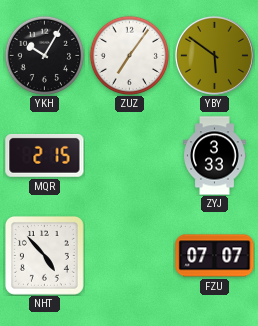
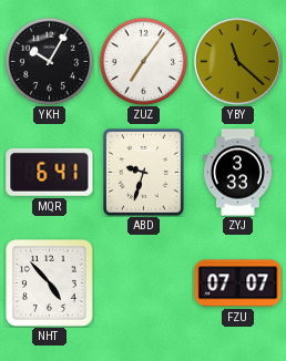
YBY: 5:51 -> 11:22
MQR: 2:15 -> 6:41
ABD: none -> 9:33
